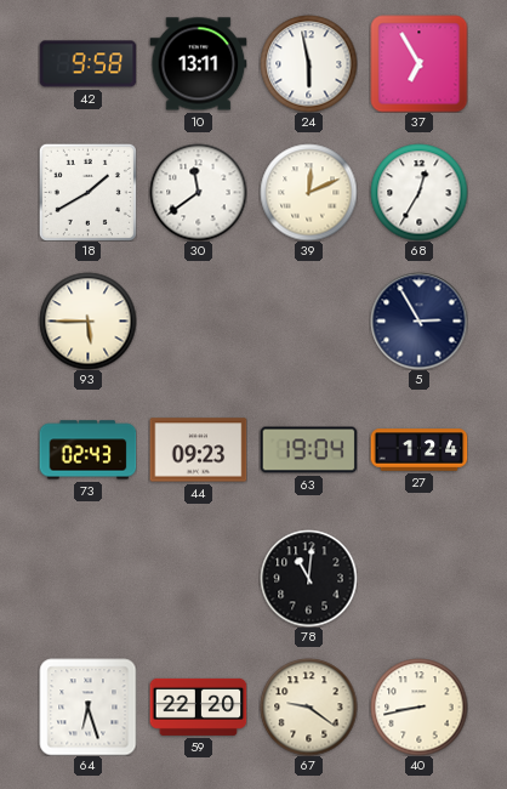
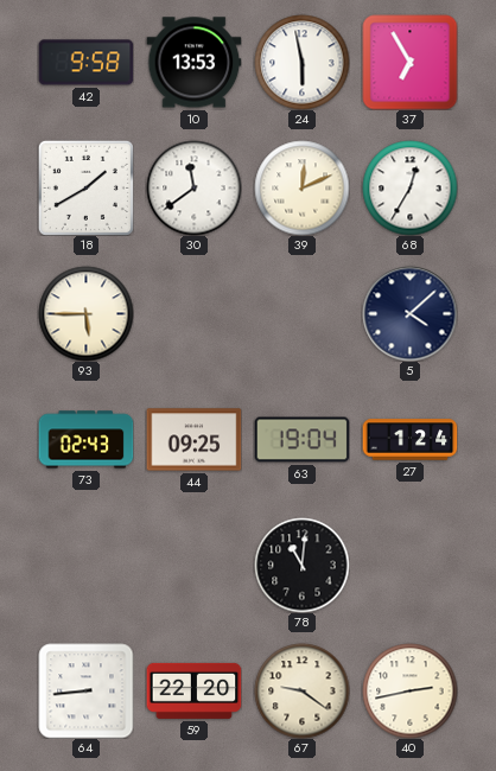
10: 13:11 -> 13:53
5: 2:55 -> 4:08
44: 09:23 -> 09:25
64: 6:27 -> 8:44
40: 8:43 -> 2:43
